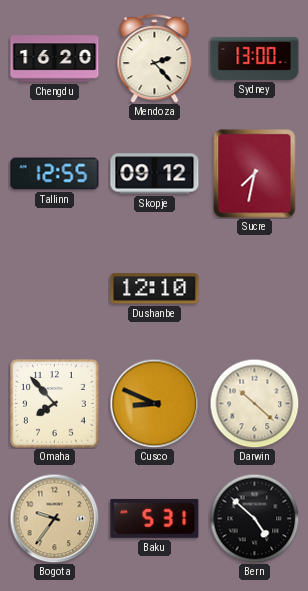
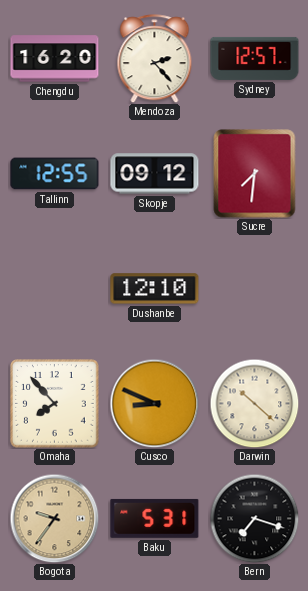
Sydney: 13:00 -> 12:57
Sucre: 7:32 -> 7:31
Bern: 4:52 -> 7:18
